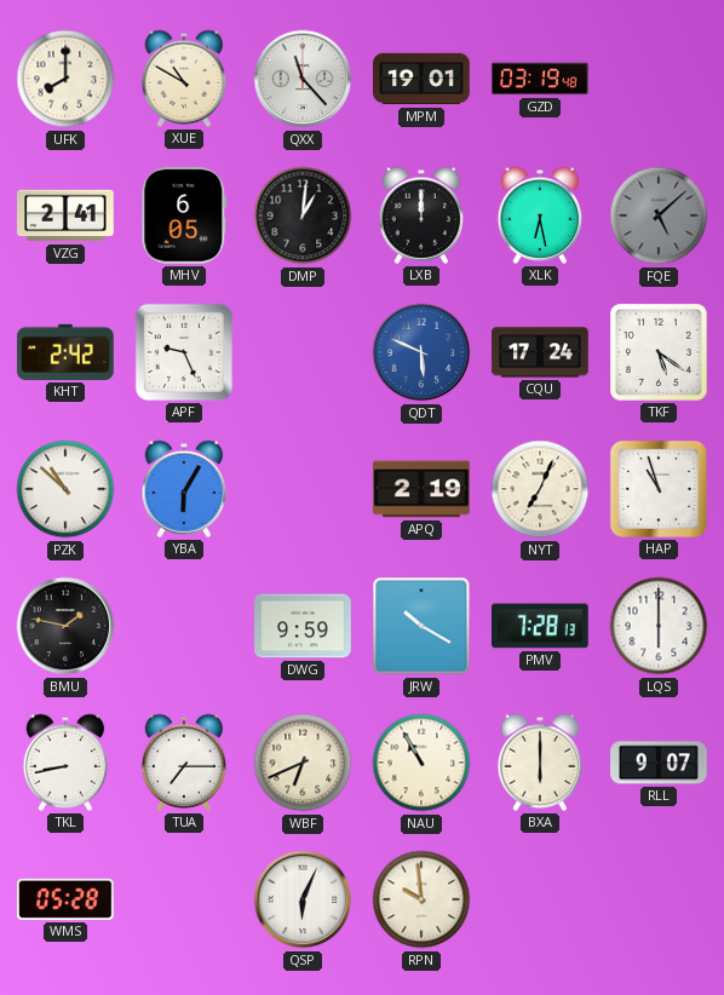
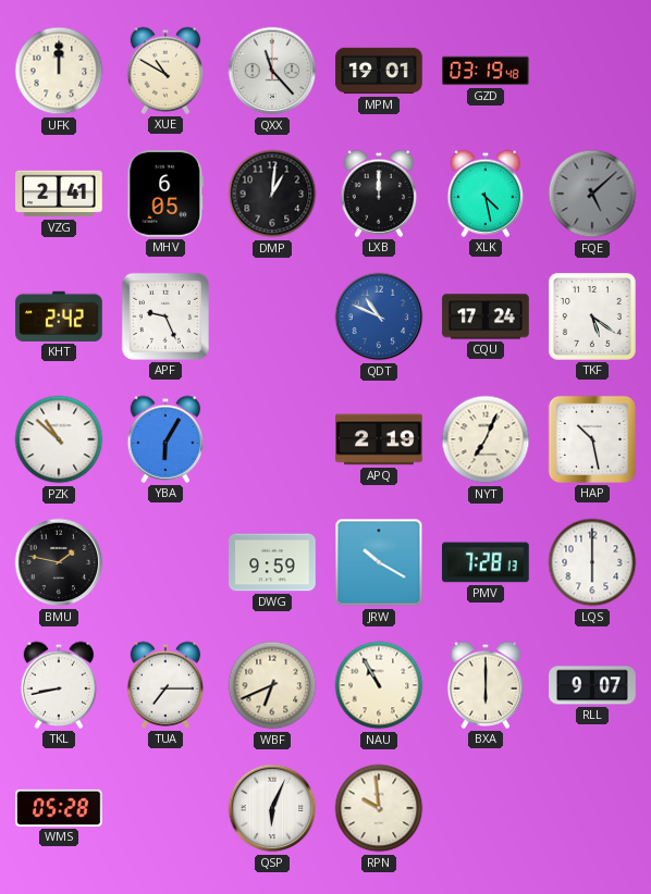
UFK: 8:00 -> 12:00
XLK: 6:28 -> 4:28
QDT: 5:49 -> 10:49
HAP: 10:57 -> 10:28
